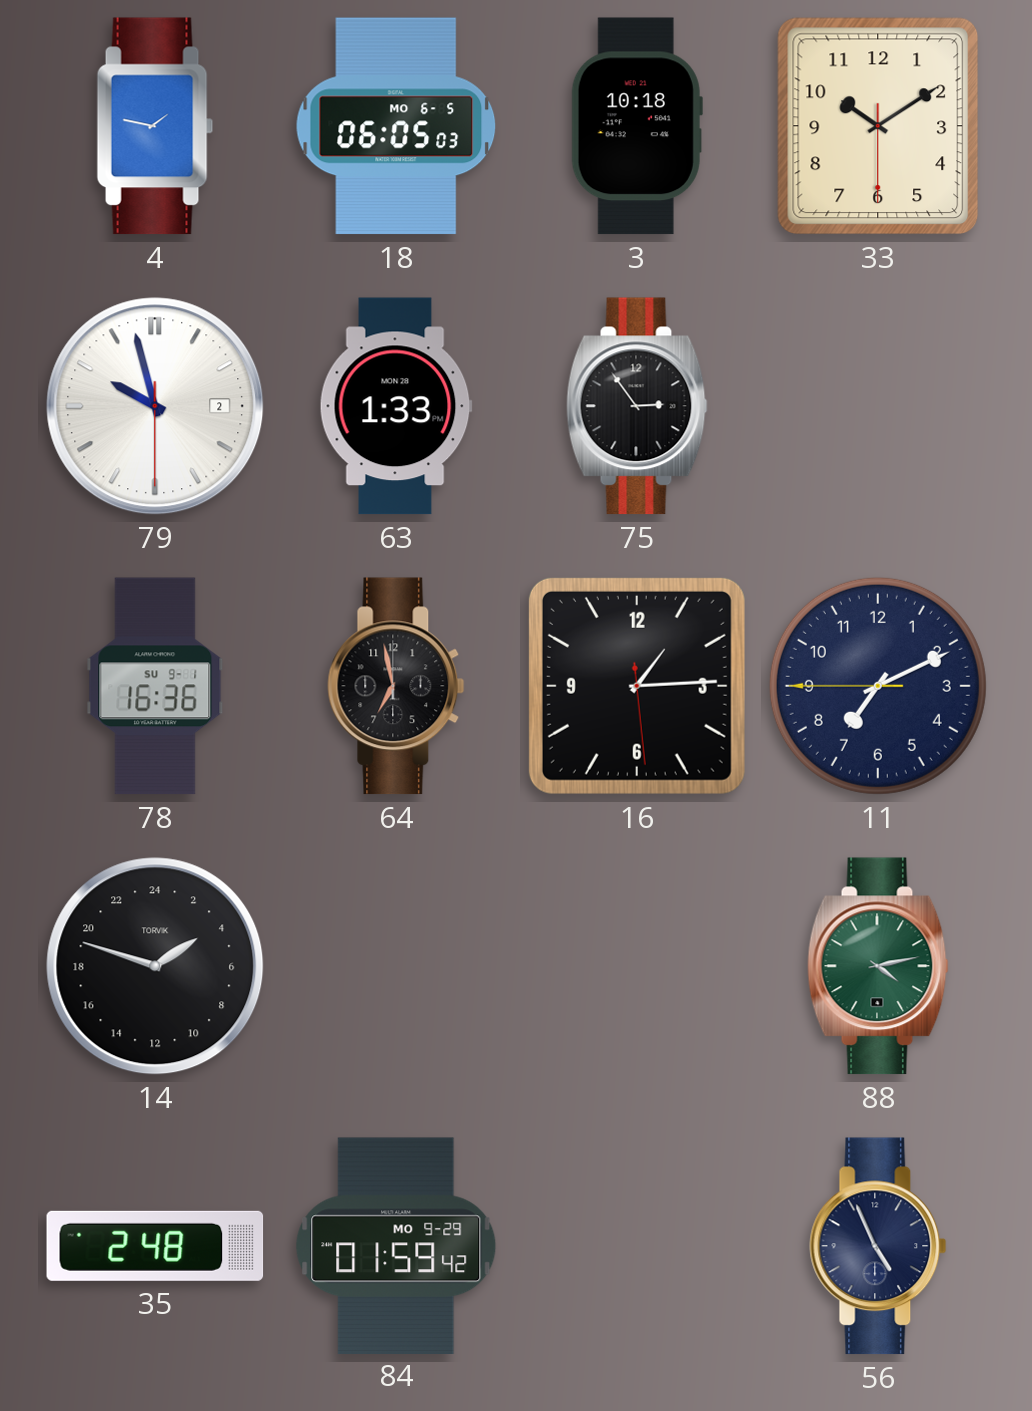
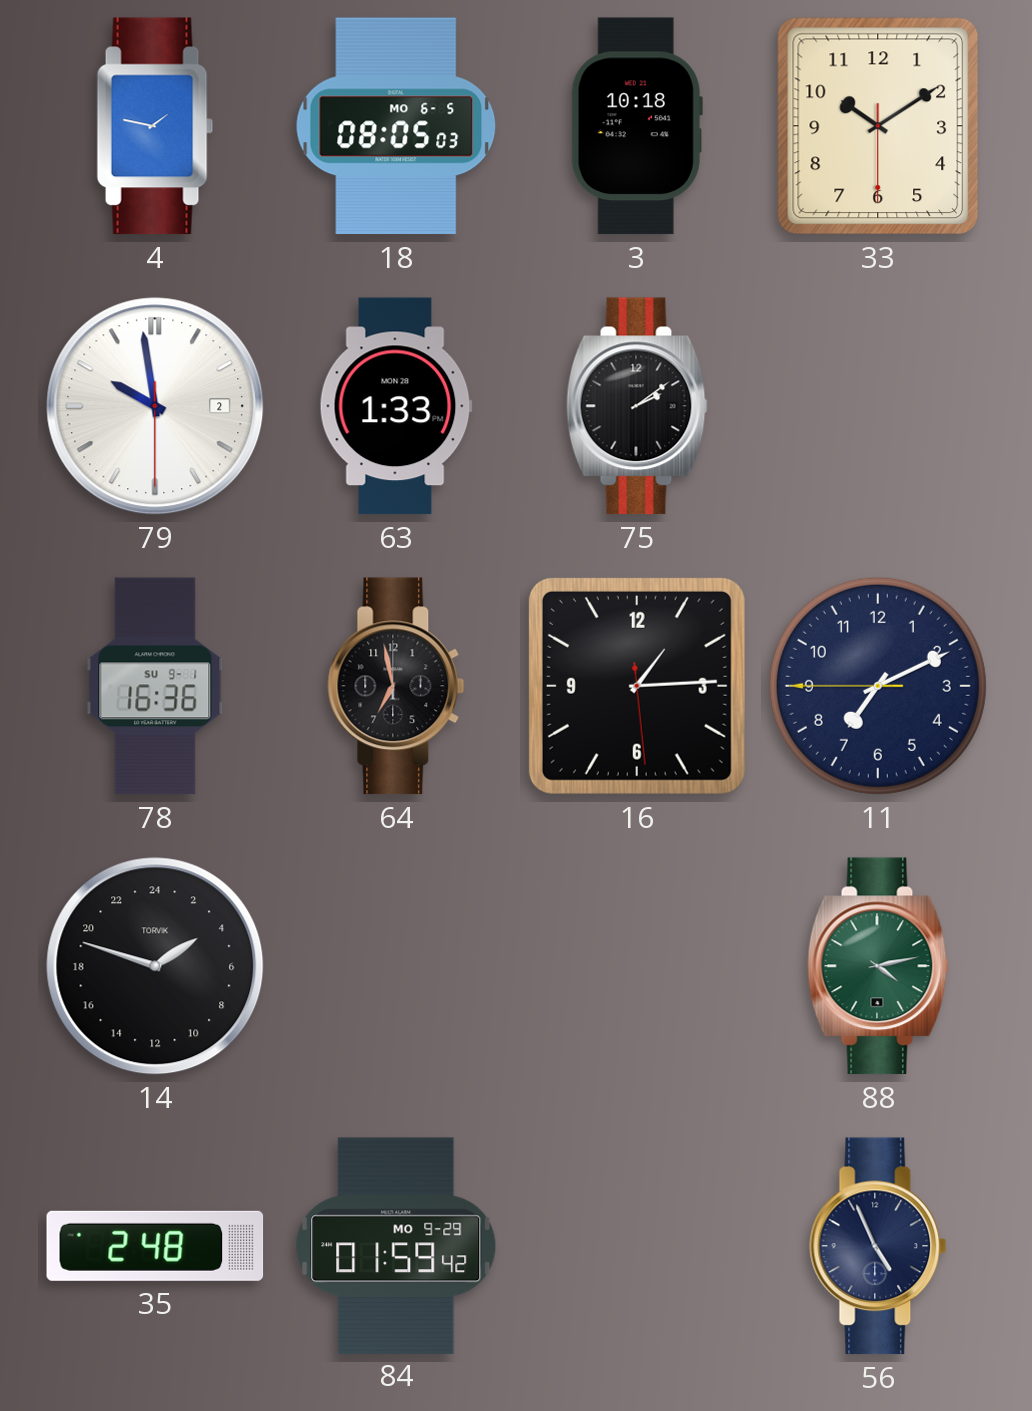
18: 06:05 -> 08:05
79: 9:57 -> 9:58
75: 2:54 -> 2:09
